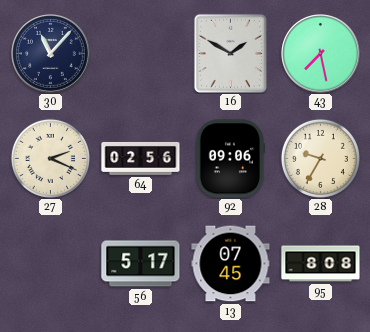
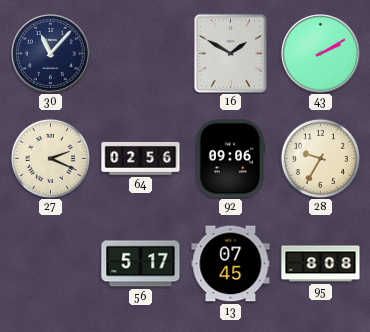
43: 7:28 -> 2:10
